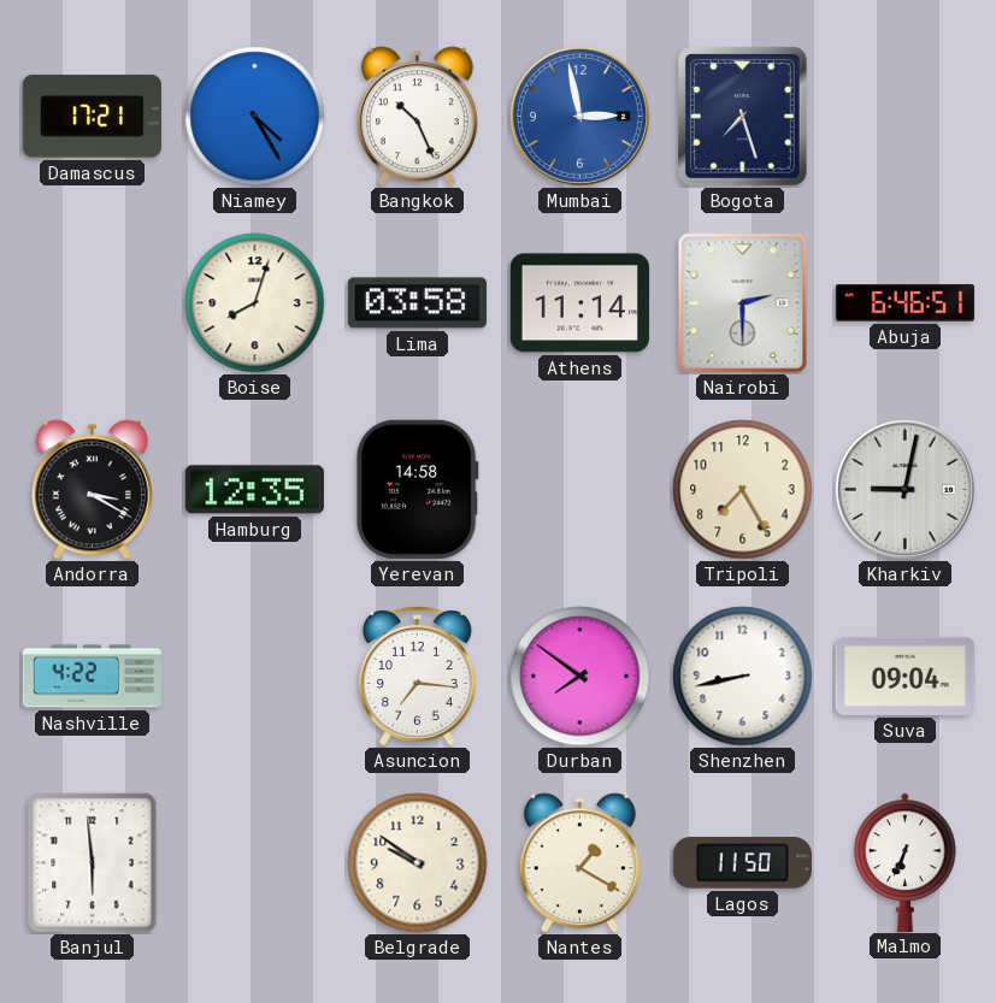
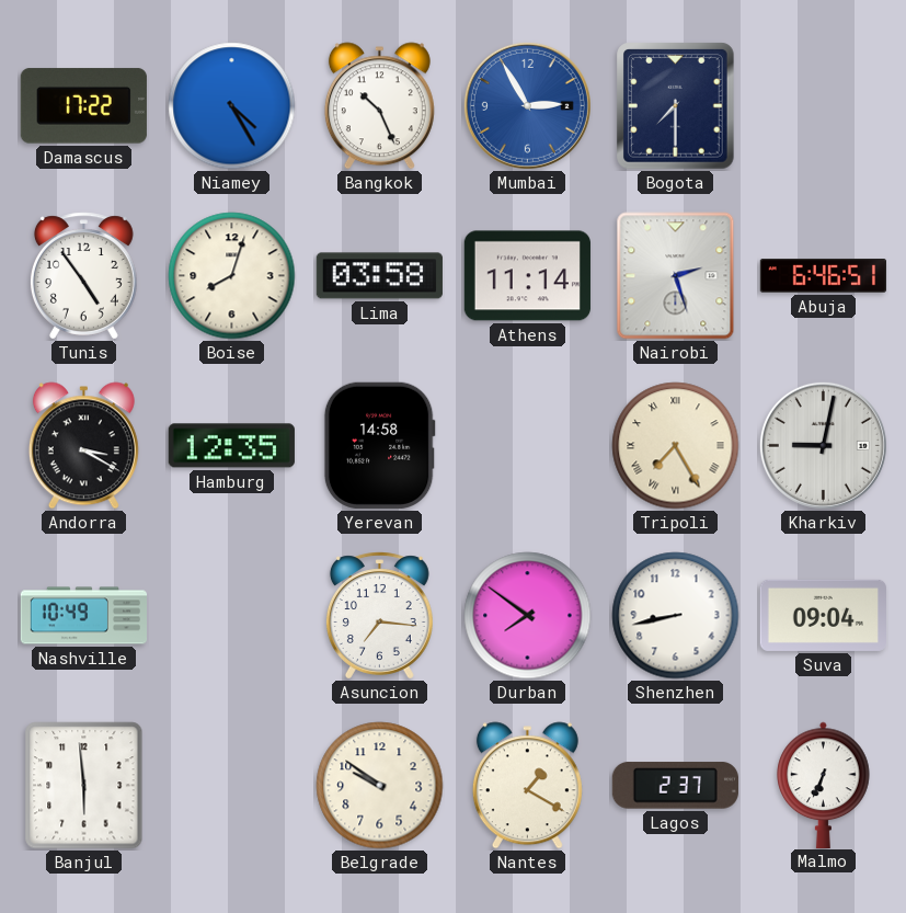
Damascus: 17:21 -> 17:22
Mumbai: 2:58 -> 2:55
Bogota: 7:27 -> 7:30
Tunis: none -> 4:54
Nairobi: 2:30 -> 2:27
Tripoli numerals: Arabic -> Roman
Nashville: 4:22 -> 10:49
Lagos: 11:50 -> 2:37
